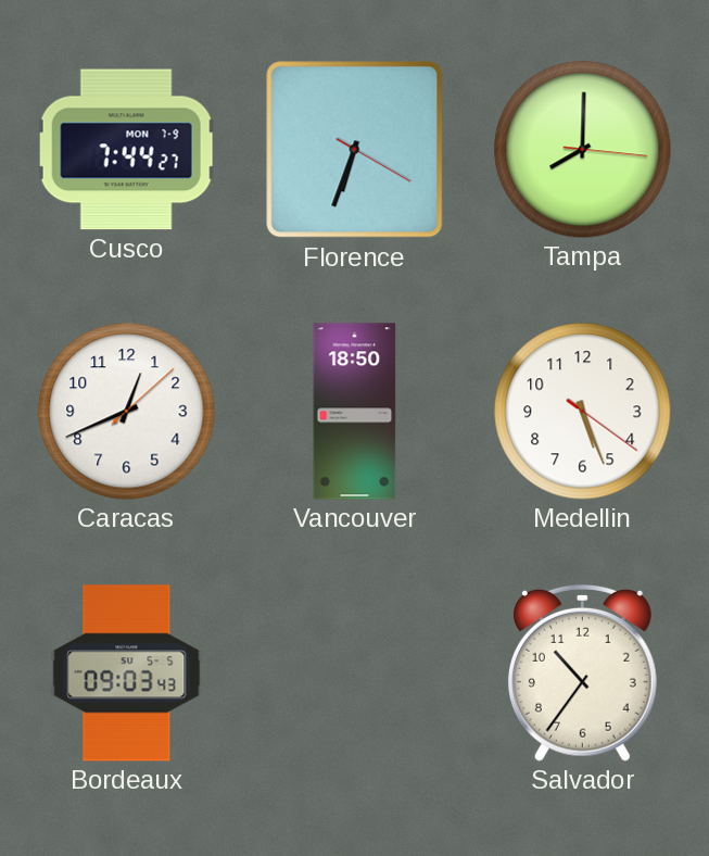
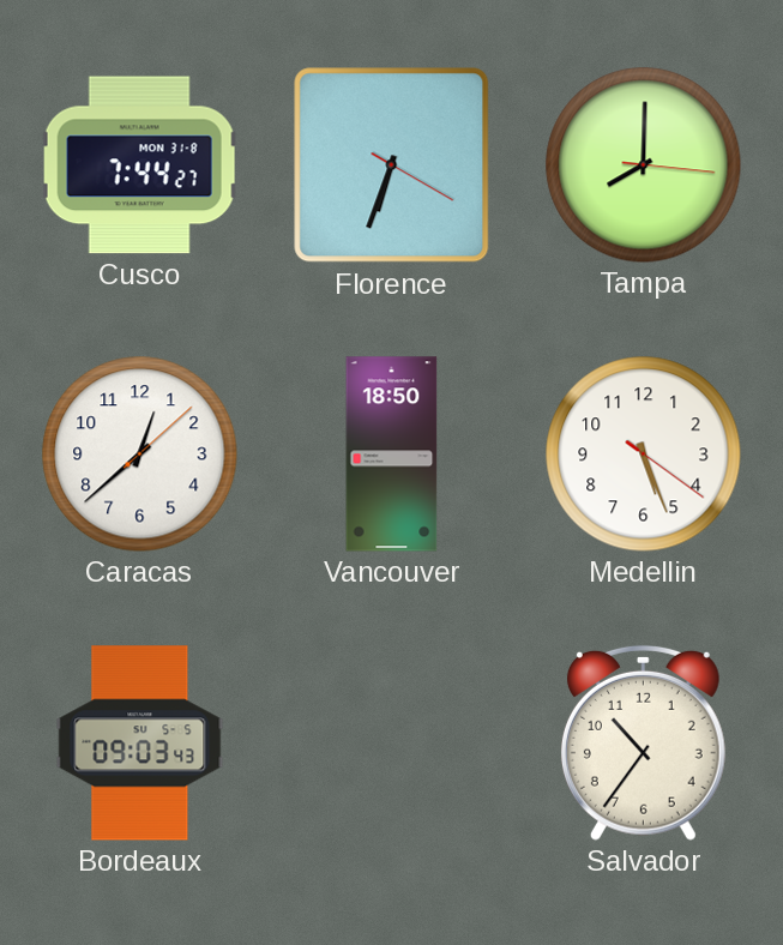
Cusco date: MON 7-9 -> MON 31-8
Caracas: 12:41 -> 12:38
